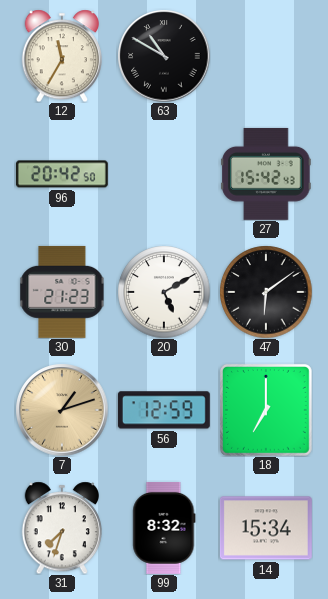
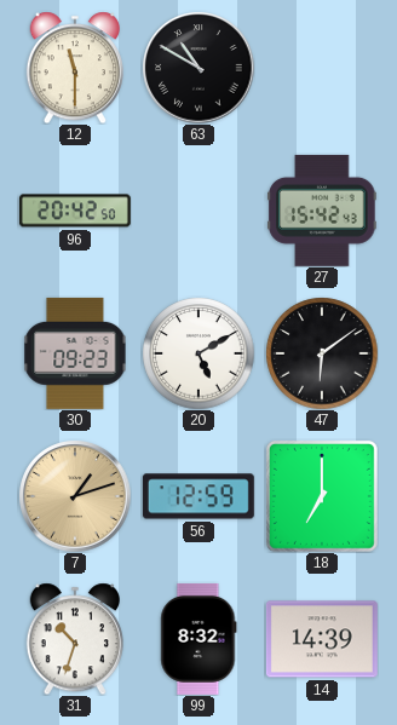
12: 11:35 -> 11:30
30: 21:23 -> 09:23
31: 7:33 -> 10:33
14: 15:34 -> 14:39
